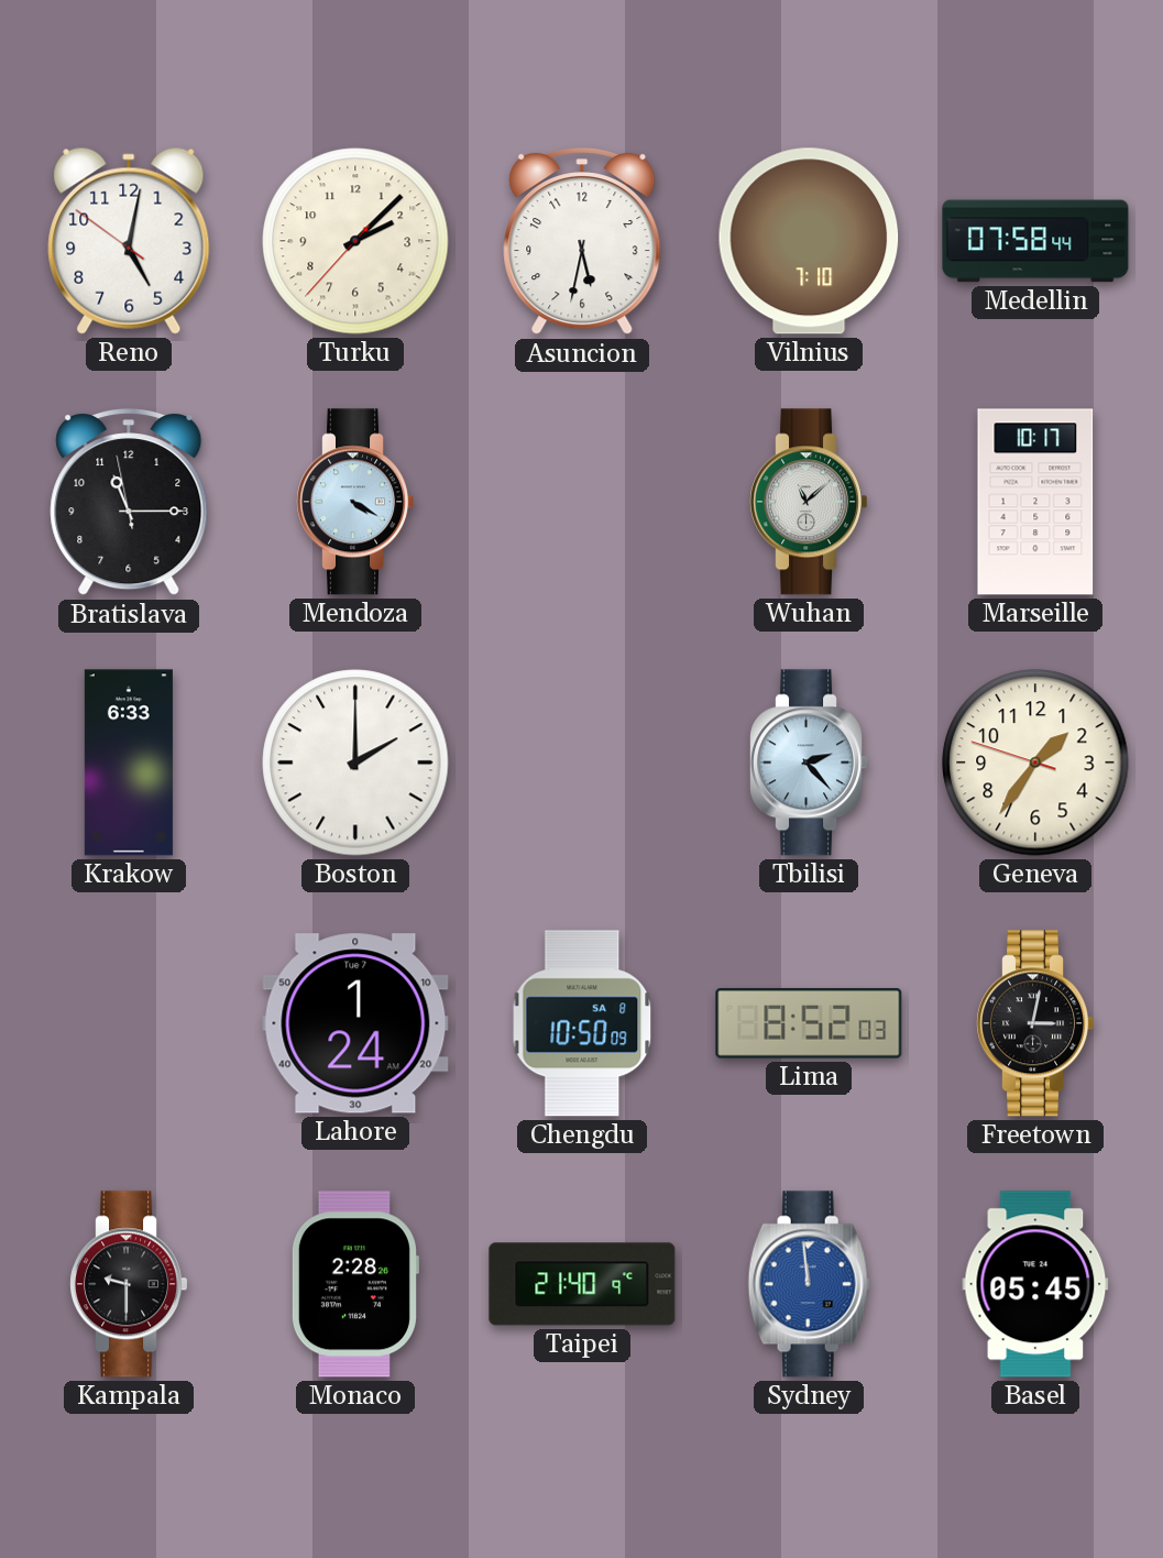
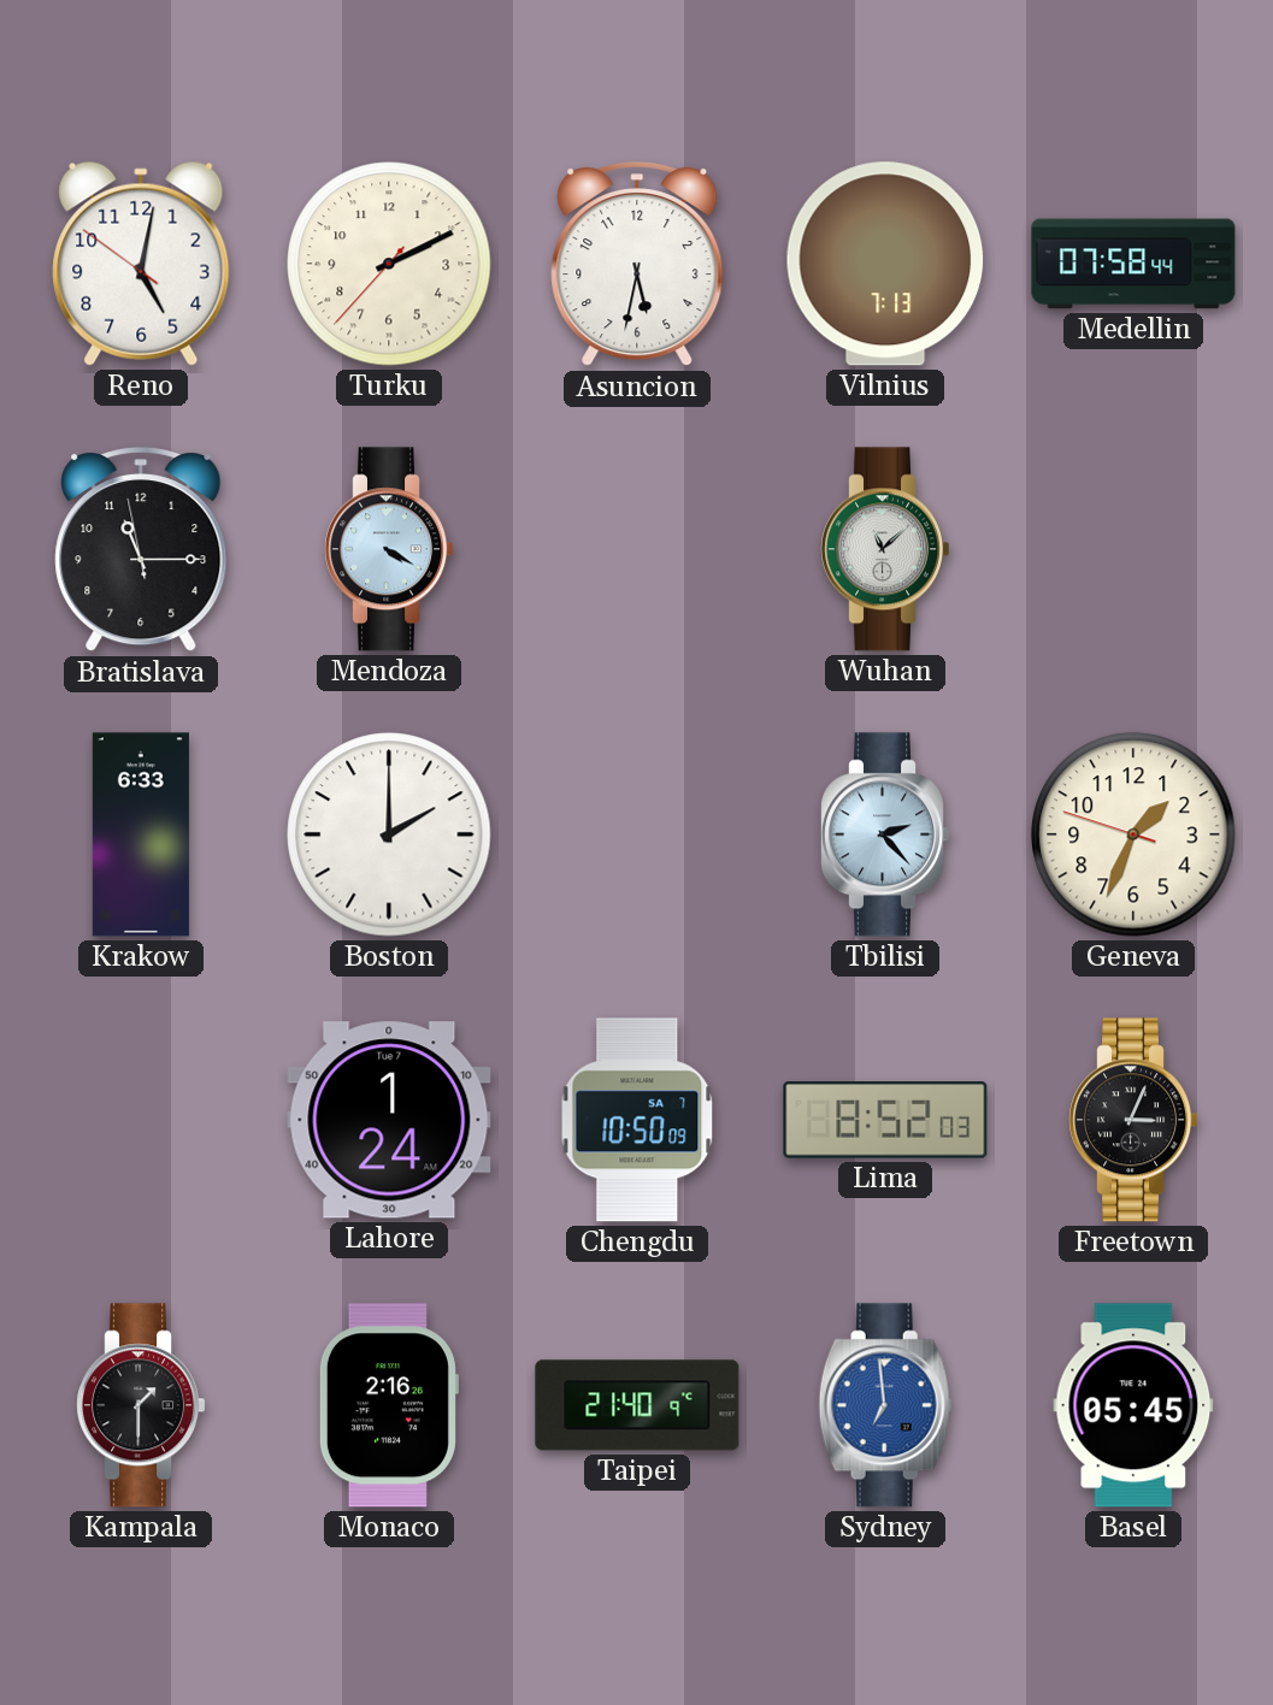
Turku: 2:07 -> 2:10
Vilnius: 7:10 -> 7:13
Marseille: 10:17 -> none
Geneva: 1:35 -> 1:33
Chengdu date: SA 8 -> SA 7
Freetown: 3:02 -> 3:04
Kampala: 9:30 -> 1:30
Monaco: 2:28 -> 2:16
Sydney: 11:59 -> 6:59
